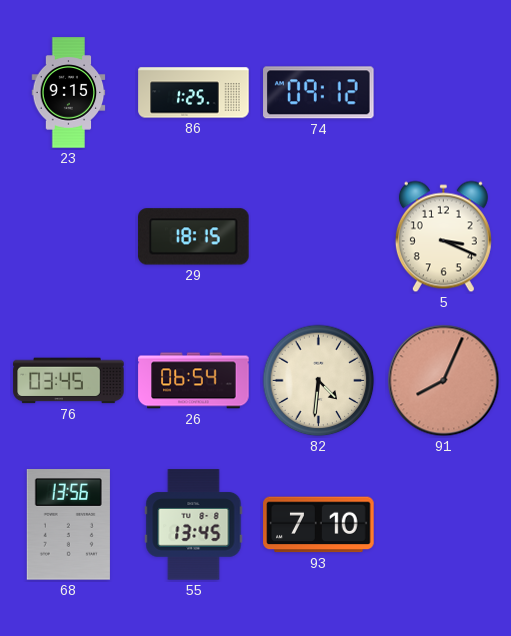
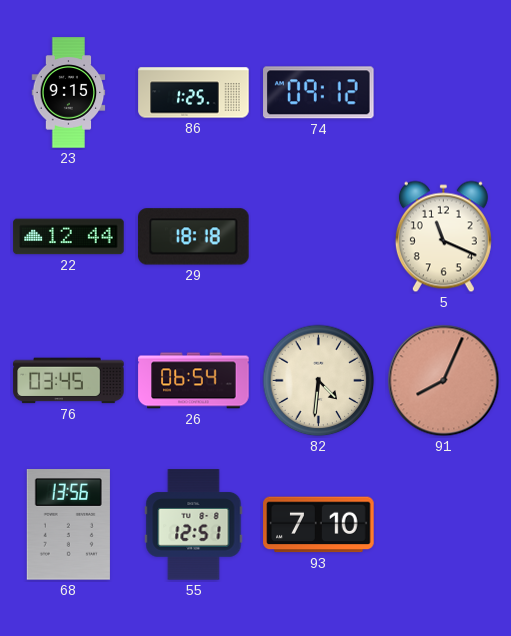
22: none -> 12:44
29: 18:15 -> 18:18
5: 3:19 -> 11:19
55: 13:45 -> 12:51
